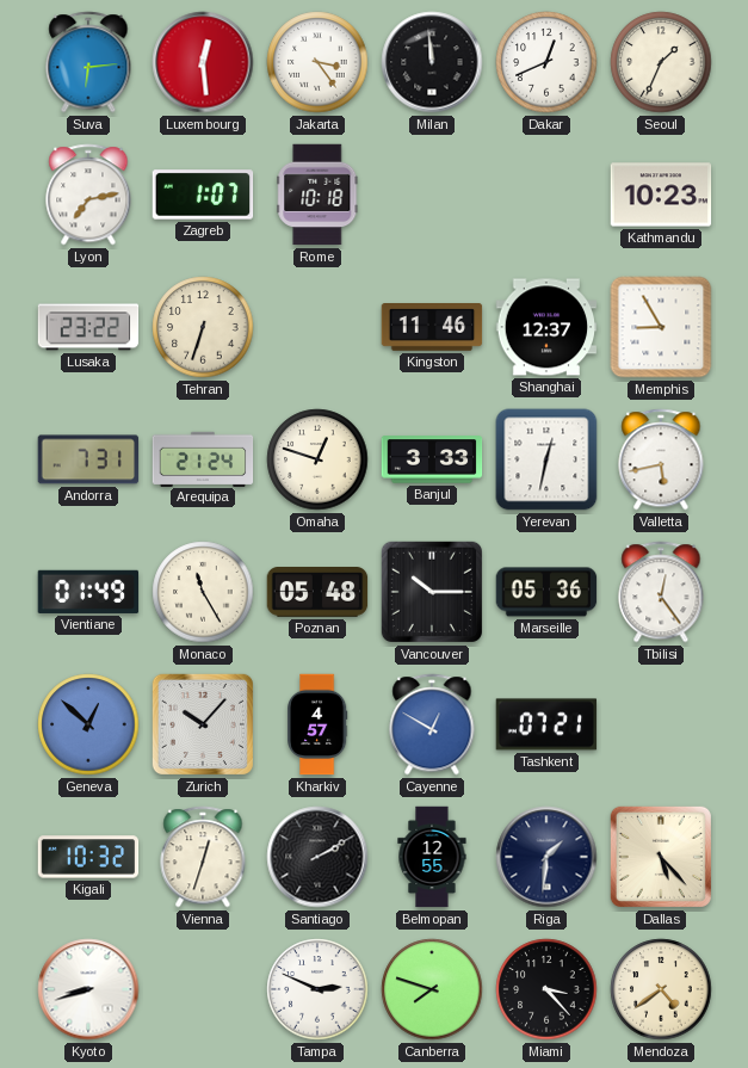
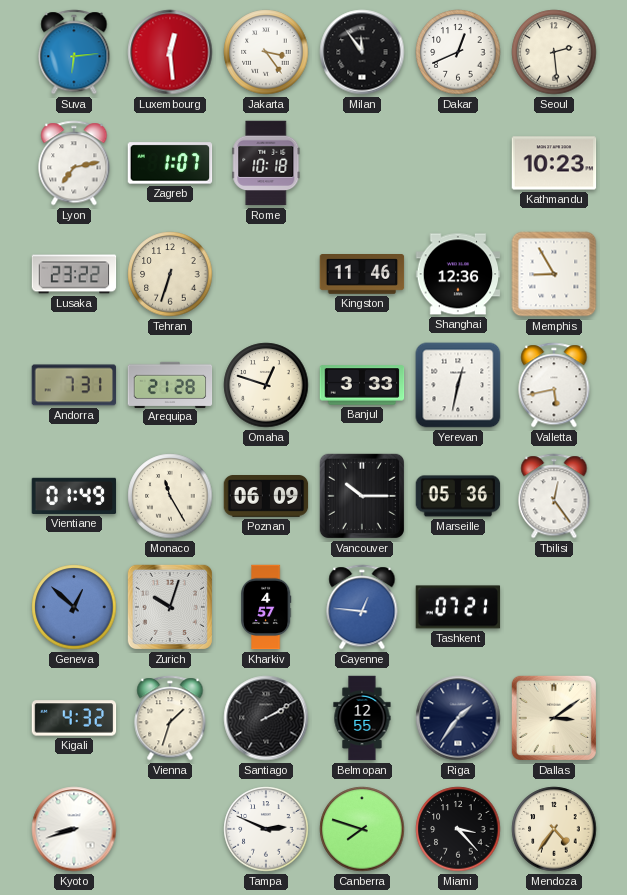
Milan: 11:59 -> 11:54
Seoul: 1:34 -> 2:29
Shanghai: 12:37 -> 12:36
Arequipa: 21:24 -> 21:28
Poznan: 05:48 -> 06:09
Zurich: 10:07 -> 10:03
Cayenne: 12:50 -> 12:46
Kigali: 10:32 -> 4:32
Vienna: 12:33 -> 1:33
Riga: 1:31 -> 1:36
Dallas: 5:23 -> 3:09
Mendoza: 4:39 -> 4:36
